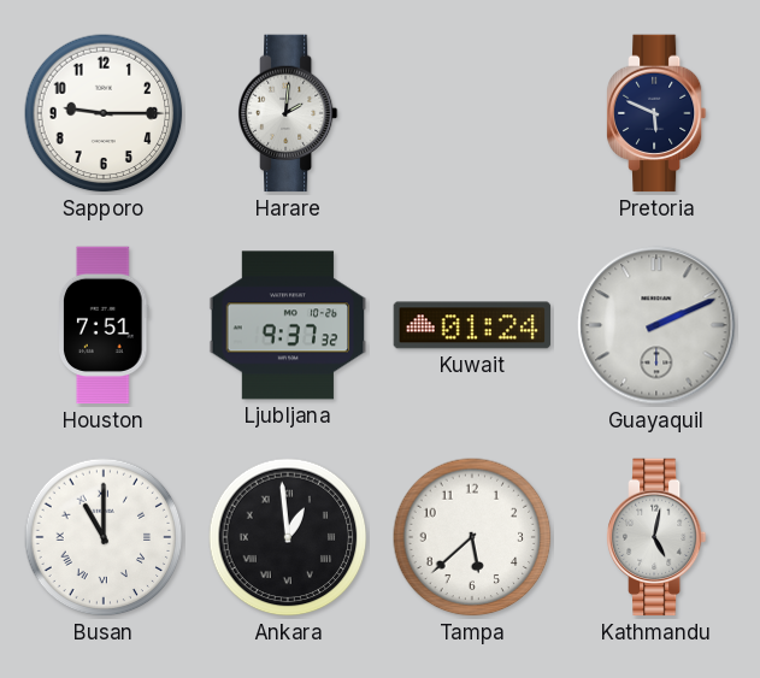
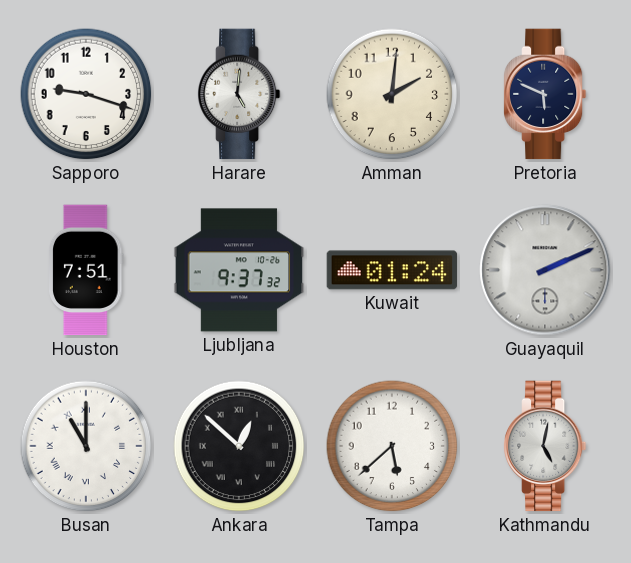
Sapporo: 9:15 -> 9:18
Harare: 2:01 -> 5:01
Amman: none -> 2:01
Ankara: 12:59 -> 12:52
